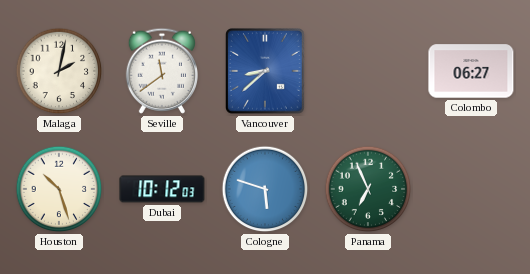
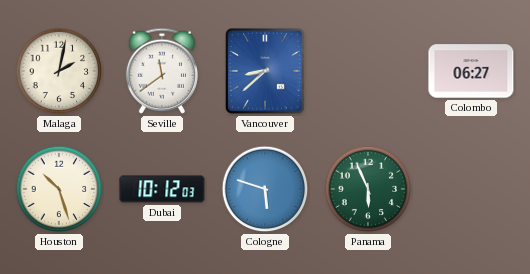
Panama: 6:56 -> 5:56
